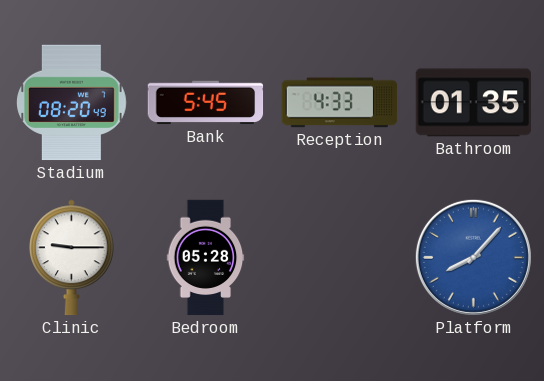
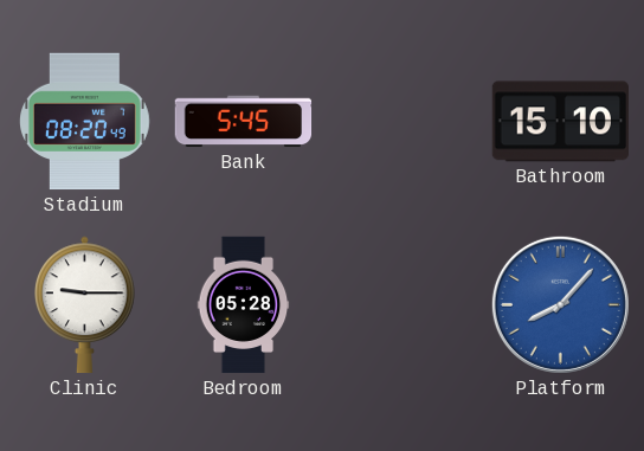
Reception: 4:33 -> none
Bathroom: 01:35 -> 15:10
